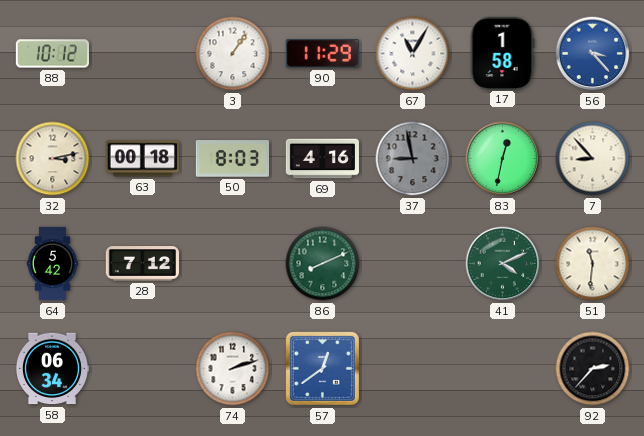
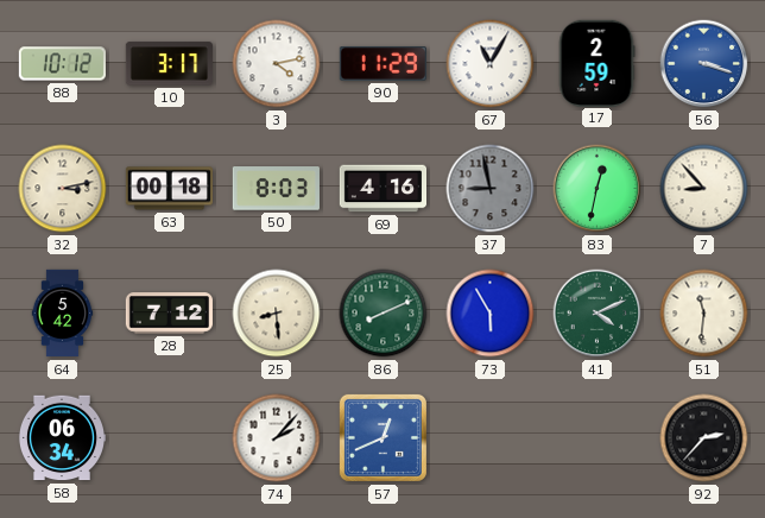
10: none -> 3:17
3: 1:06 -> 4:13
17: 1:58 -> 2:59
56: 3:23 -> 3:18
25: none -> 8:29
73: none -> 5:55
74: 2:12 -> 2:07
57: 12:39 -> 12:41
